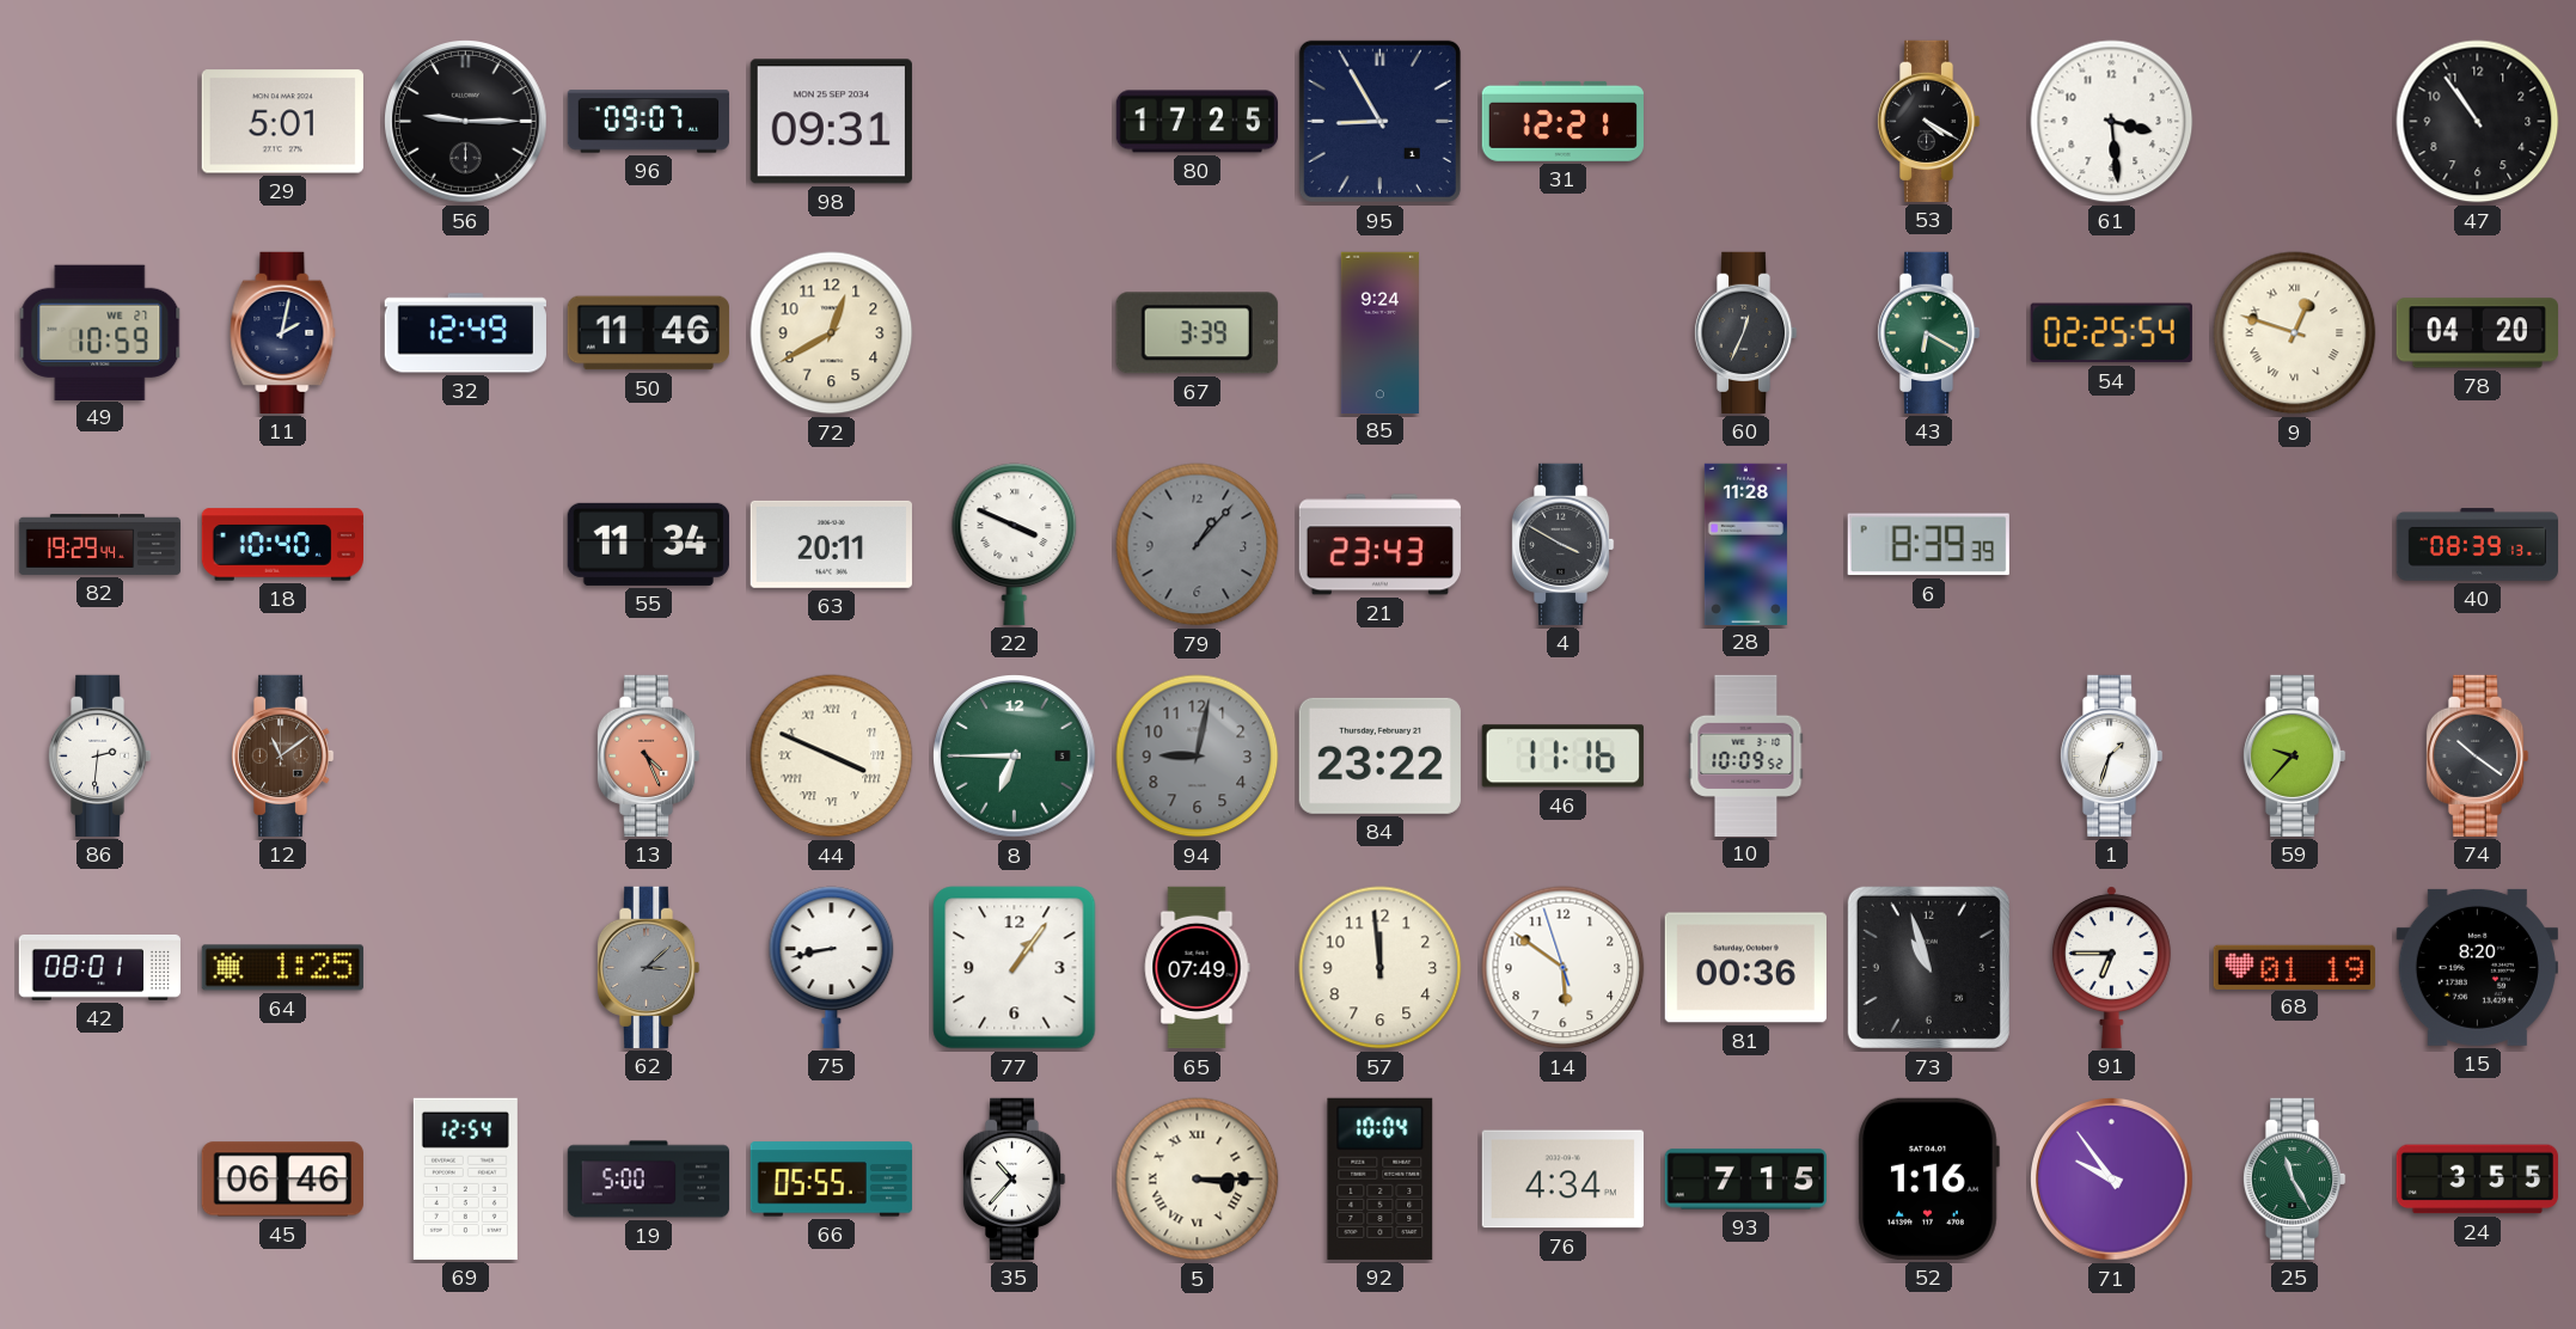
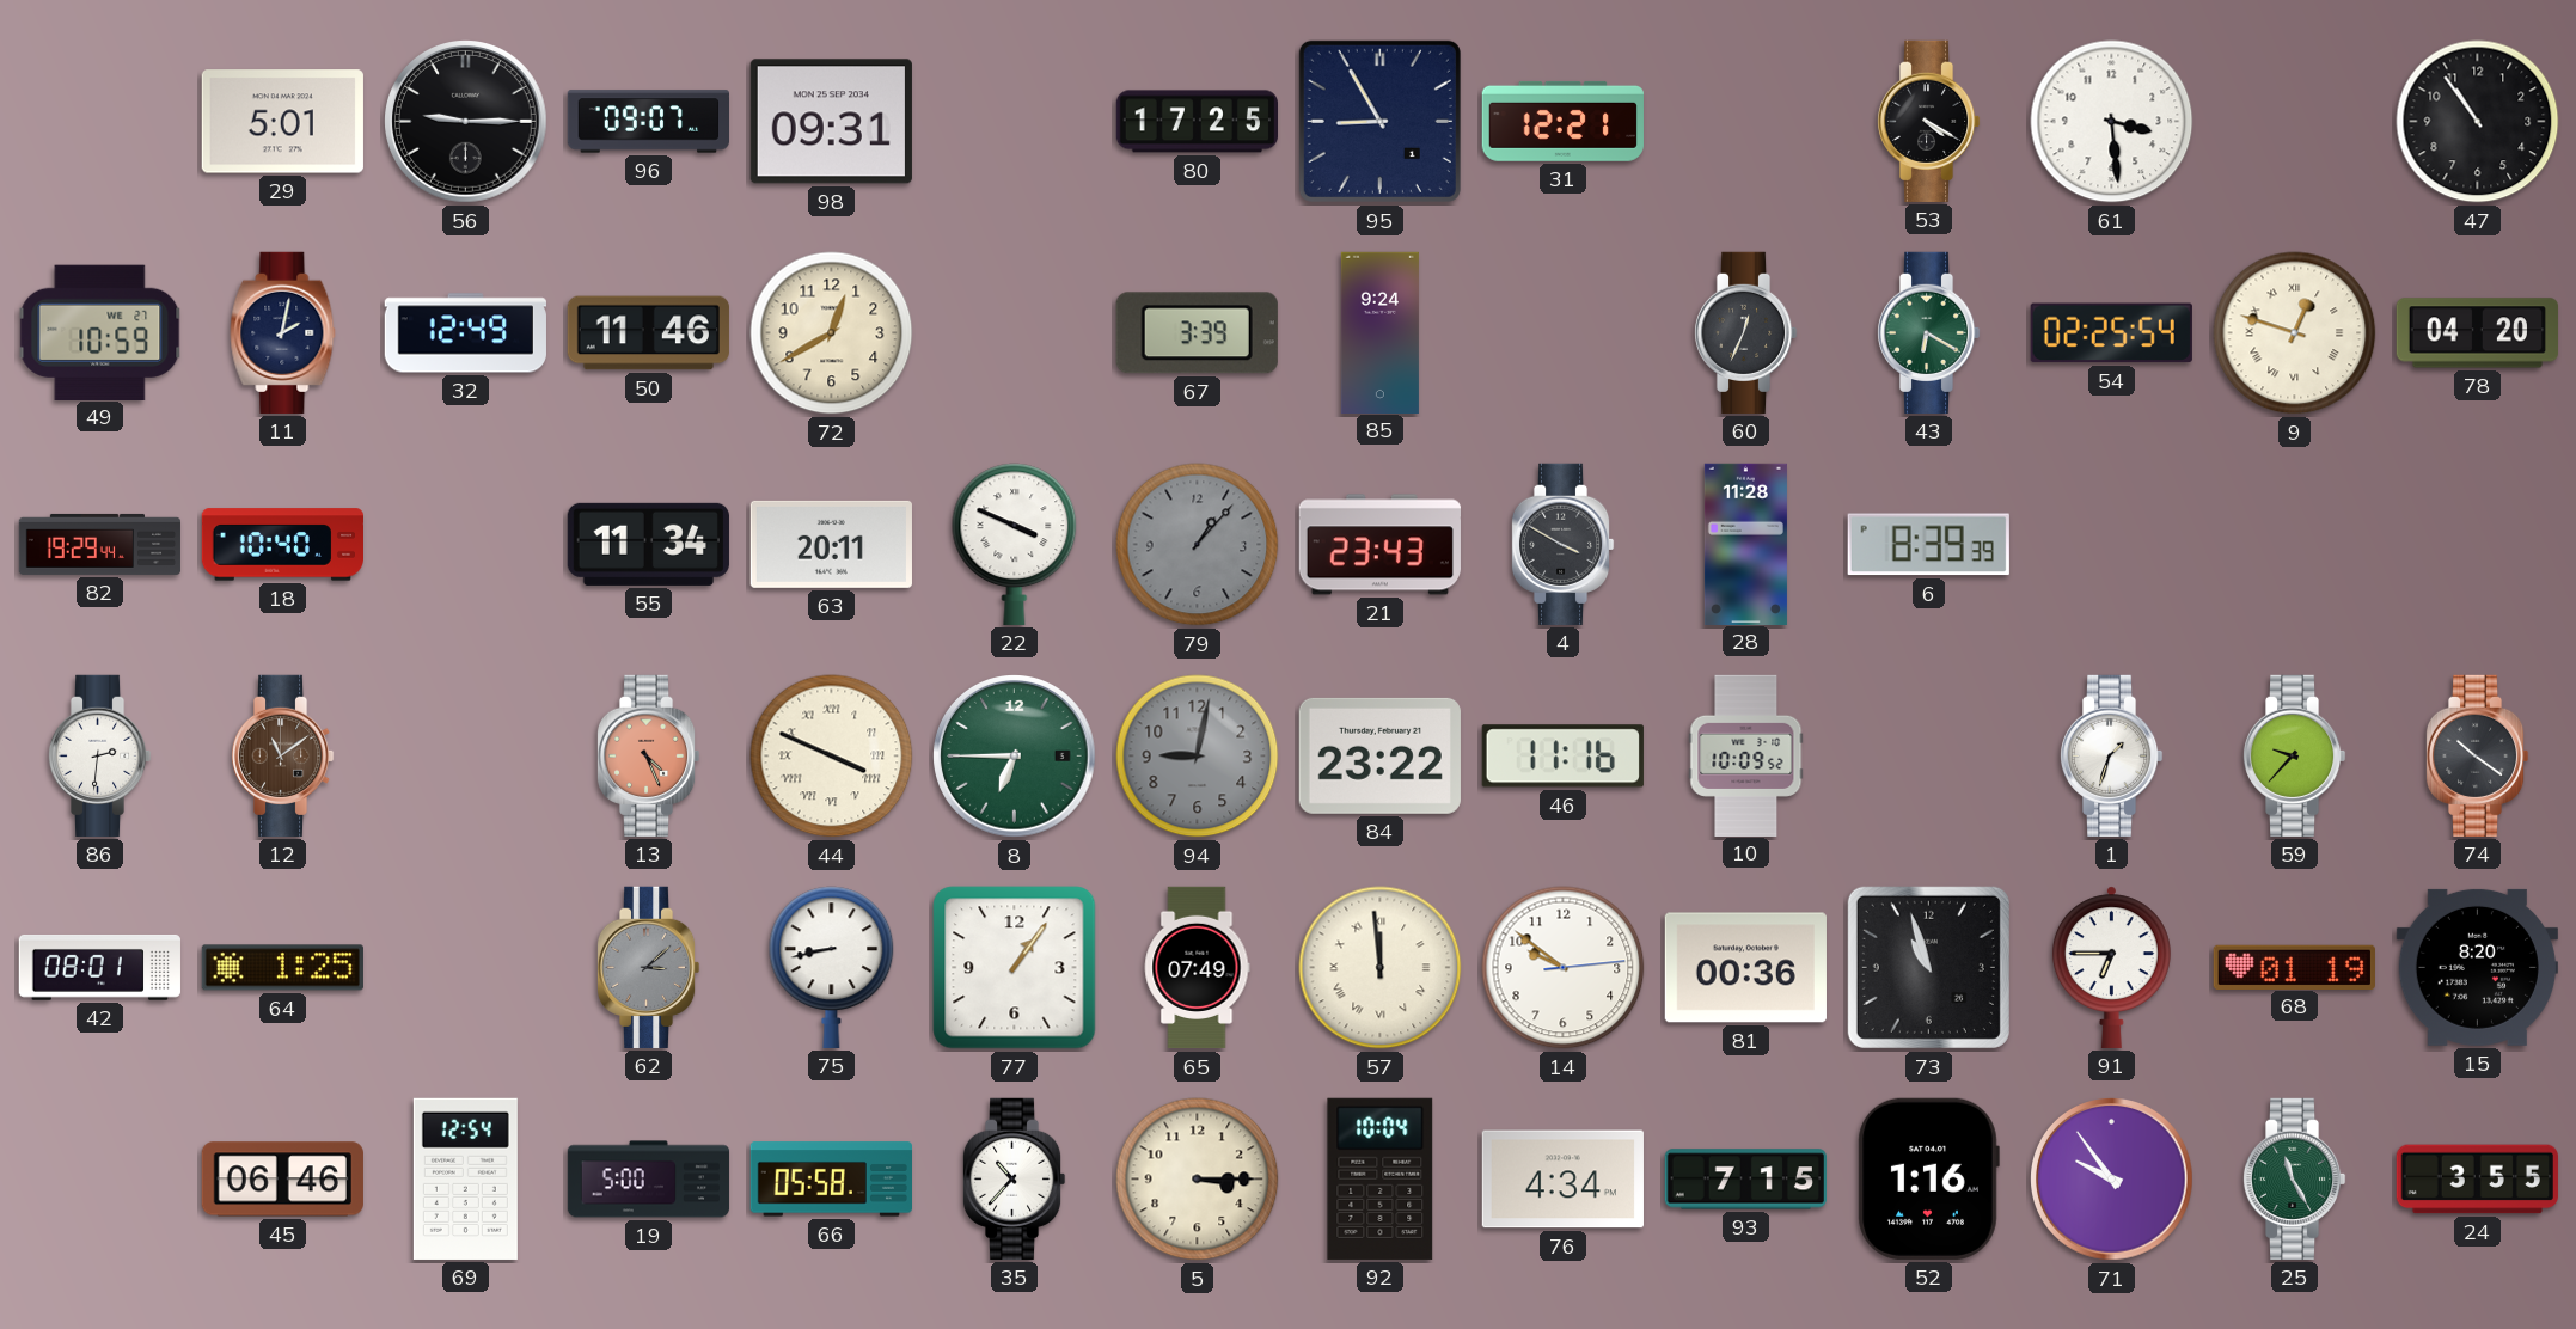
40: 08:39 -> none
57 numerals: Arabic -> Roman
14: 5:50 -> 9:51
66: 05:55 -> 05:58
5 numerals: Roman -> Arabic
